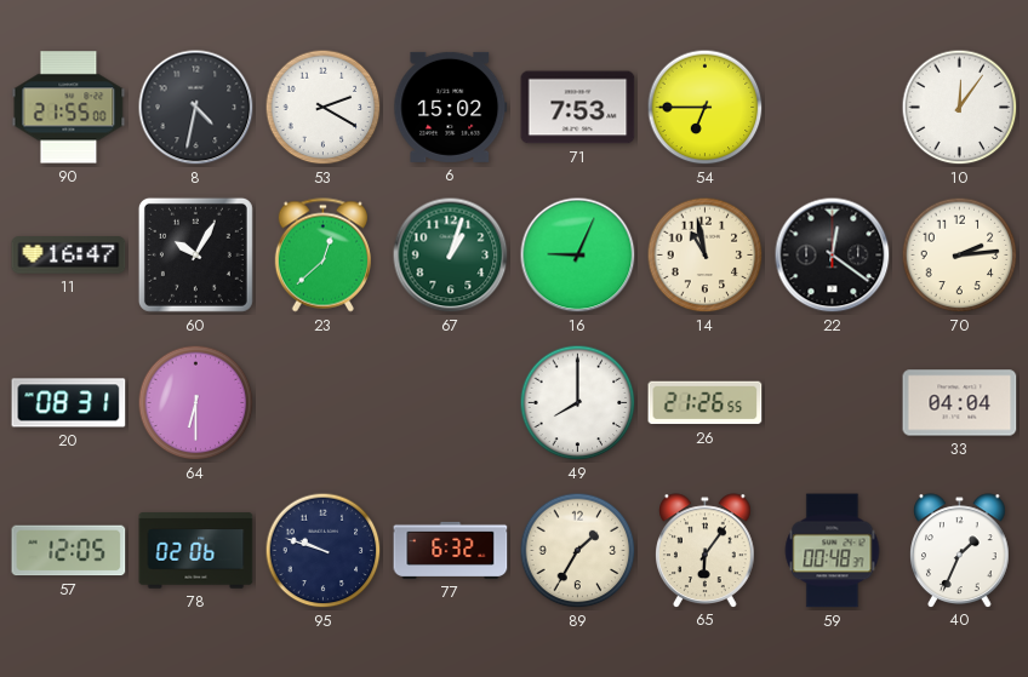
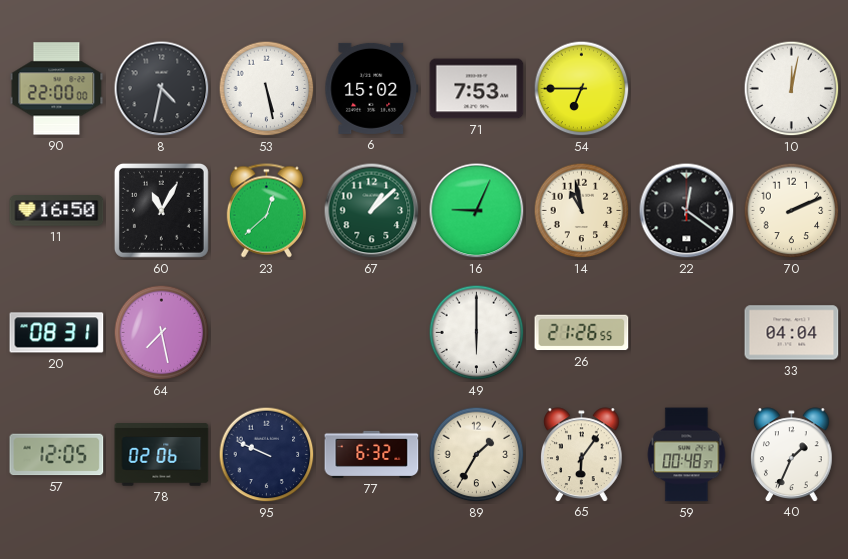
90: 21:55 -> 22:00
53: 2:20 -> 5:28
10: 12:06 -> 12:02
11: 16:47 -> 16:50
60: 10:05 -> 11:05
67: 1:03 -> 1:08
70: 2:14 -> 2:11
64: 6:30 -> 7:28
49: 8:00 -> 6:00
95: 9:48 -> 9:49
